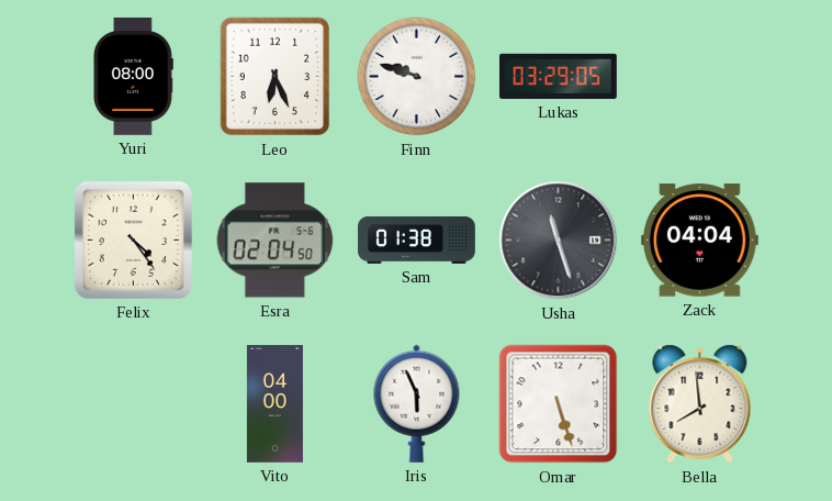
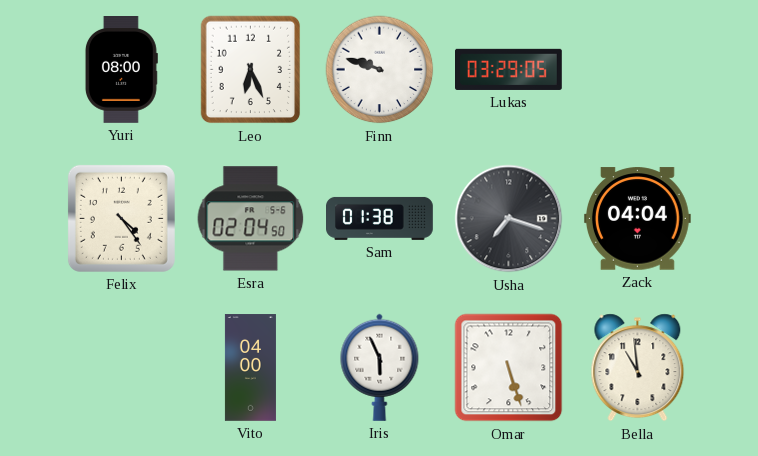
Usha: 11:27 -> 7:18
Bella: 7:59 -> 10:59
